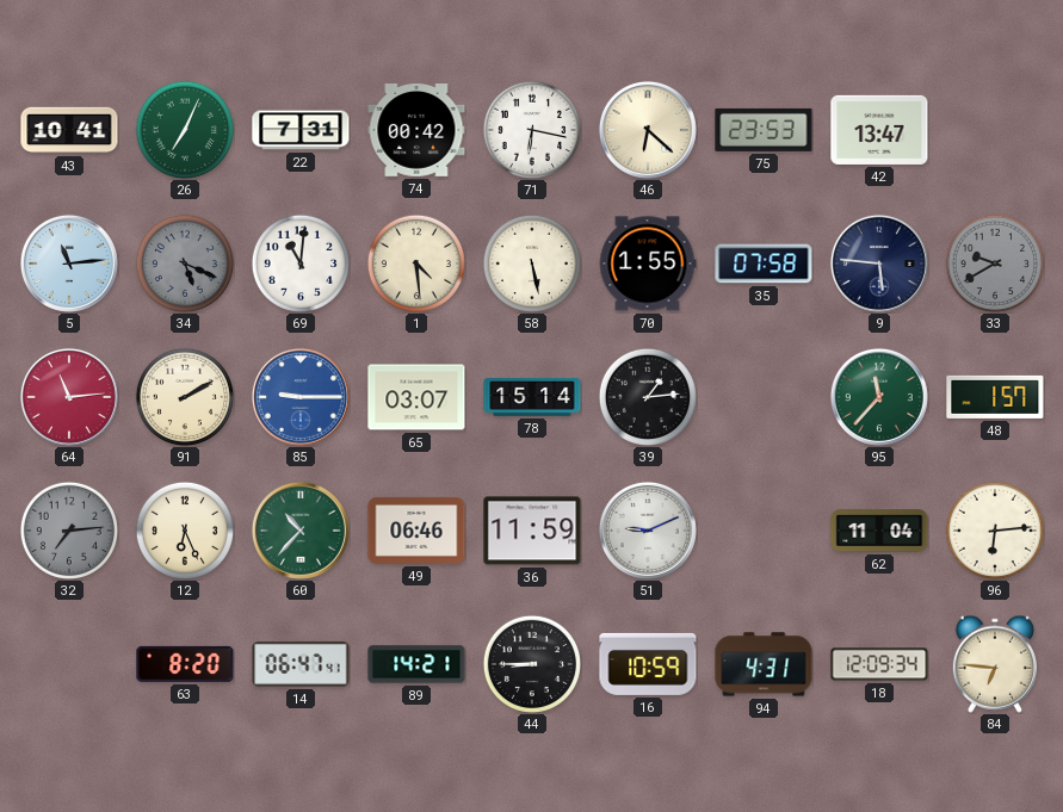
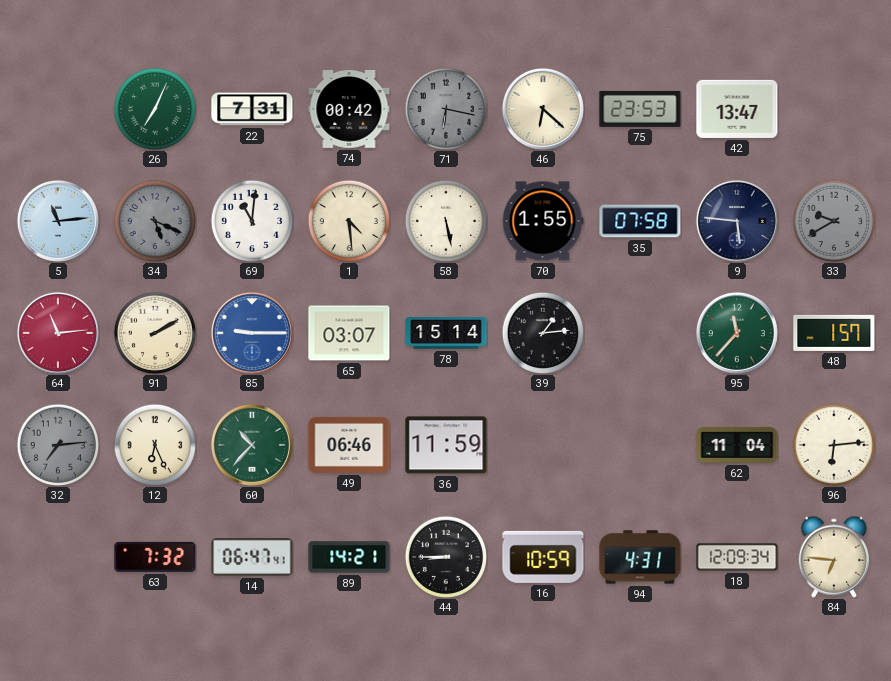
43: 10:41 -> none
71 dial: white -> grey
51: 9:11 -> none
63: 8:20 -> 7:32
